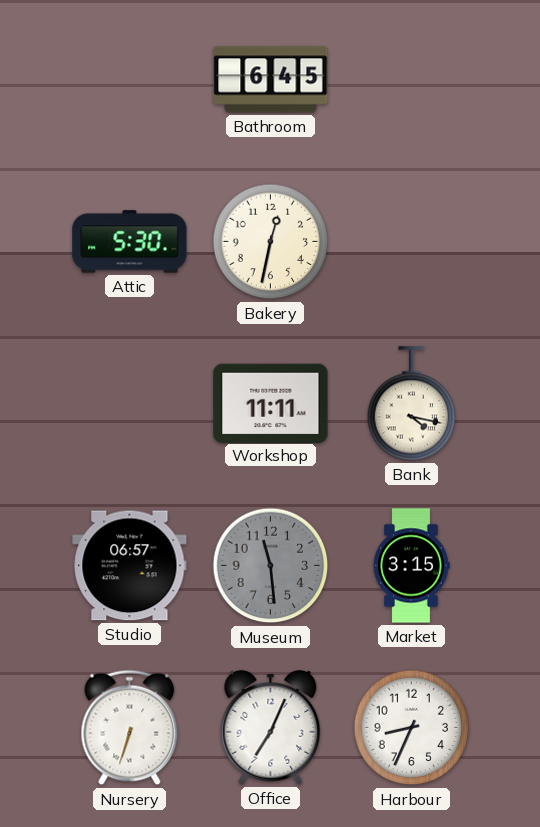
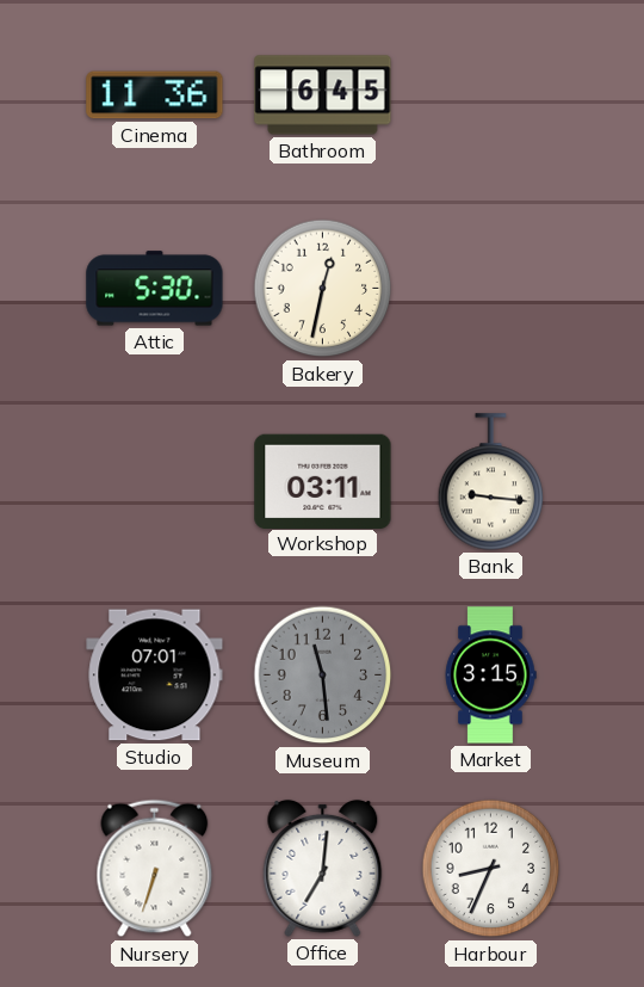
Cinema: none -> 11:36
Workshop: 11:11 -> 03:11
Bank: 4:17 -> 9:16
Studio: 06:57 -> 07:01
Office: 7:04 -> 7:01
